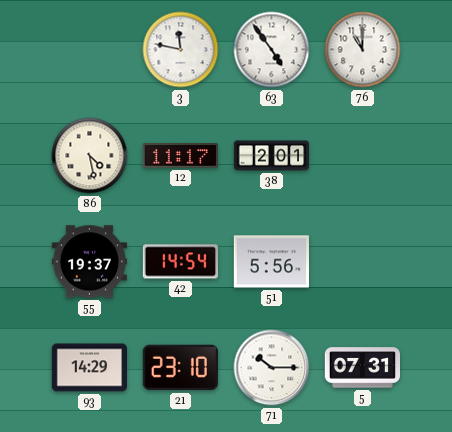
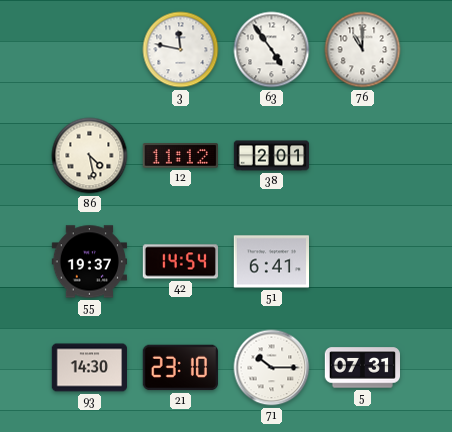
12: 11:17 -> 11:12
51: 5:56 -> 6:41
93: 14:29 -> 14:30
